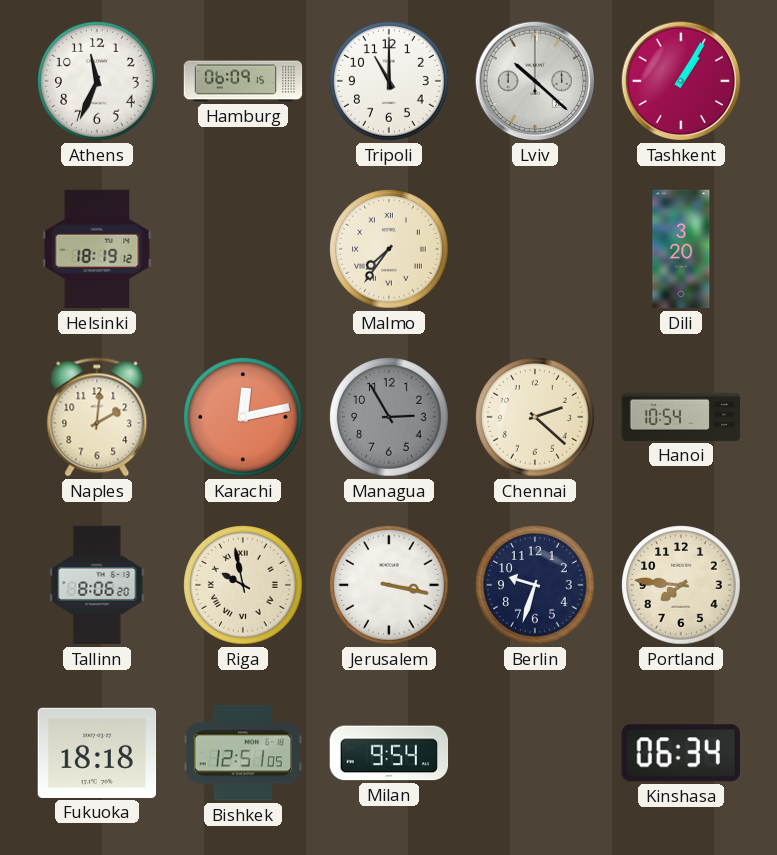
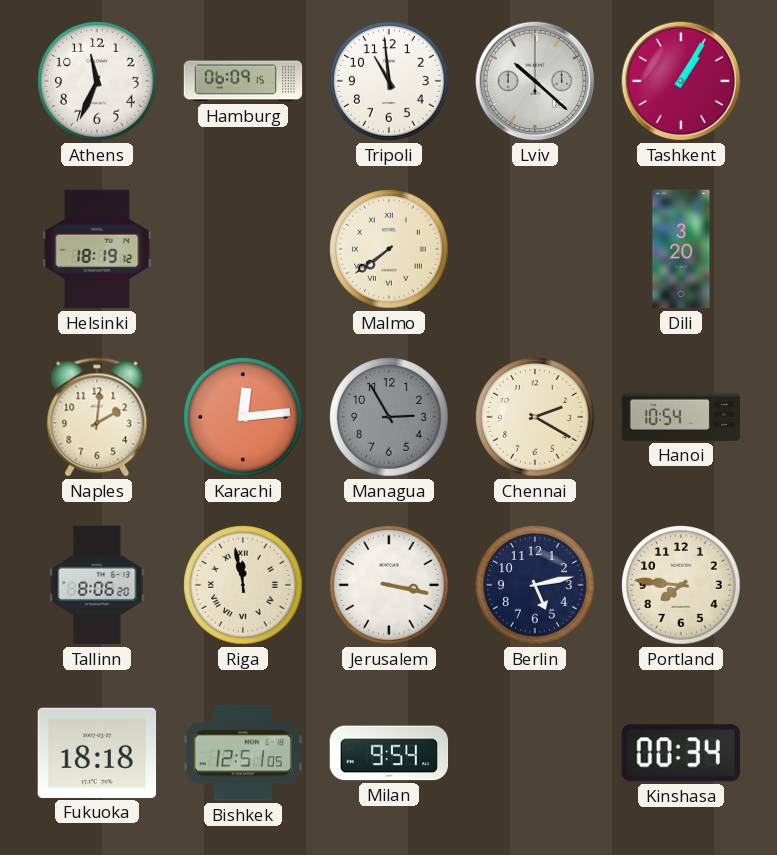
Tripoli: 11:00 -> 10:59
Malmo: 7:36 -> 7:39
Karachi: 12:13 -> 12:14
Chennai: 2:22 -> 2:20
Riga: 9:58 -> 11:58
Berlin: 9:33 -> 5:13
Kinshasa: 06:34 -> 00:34
